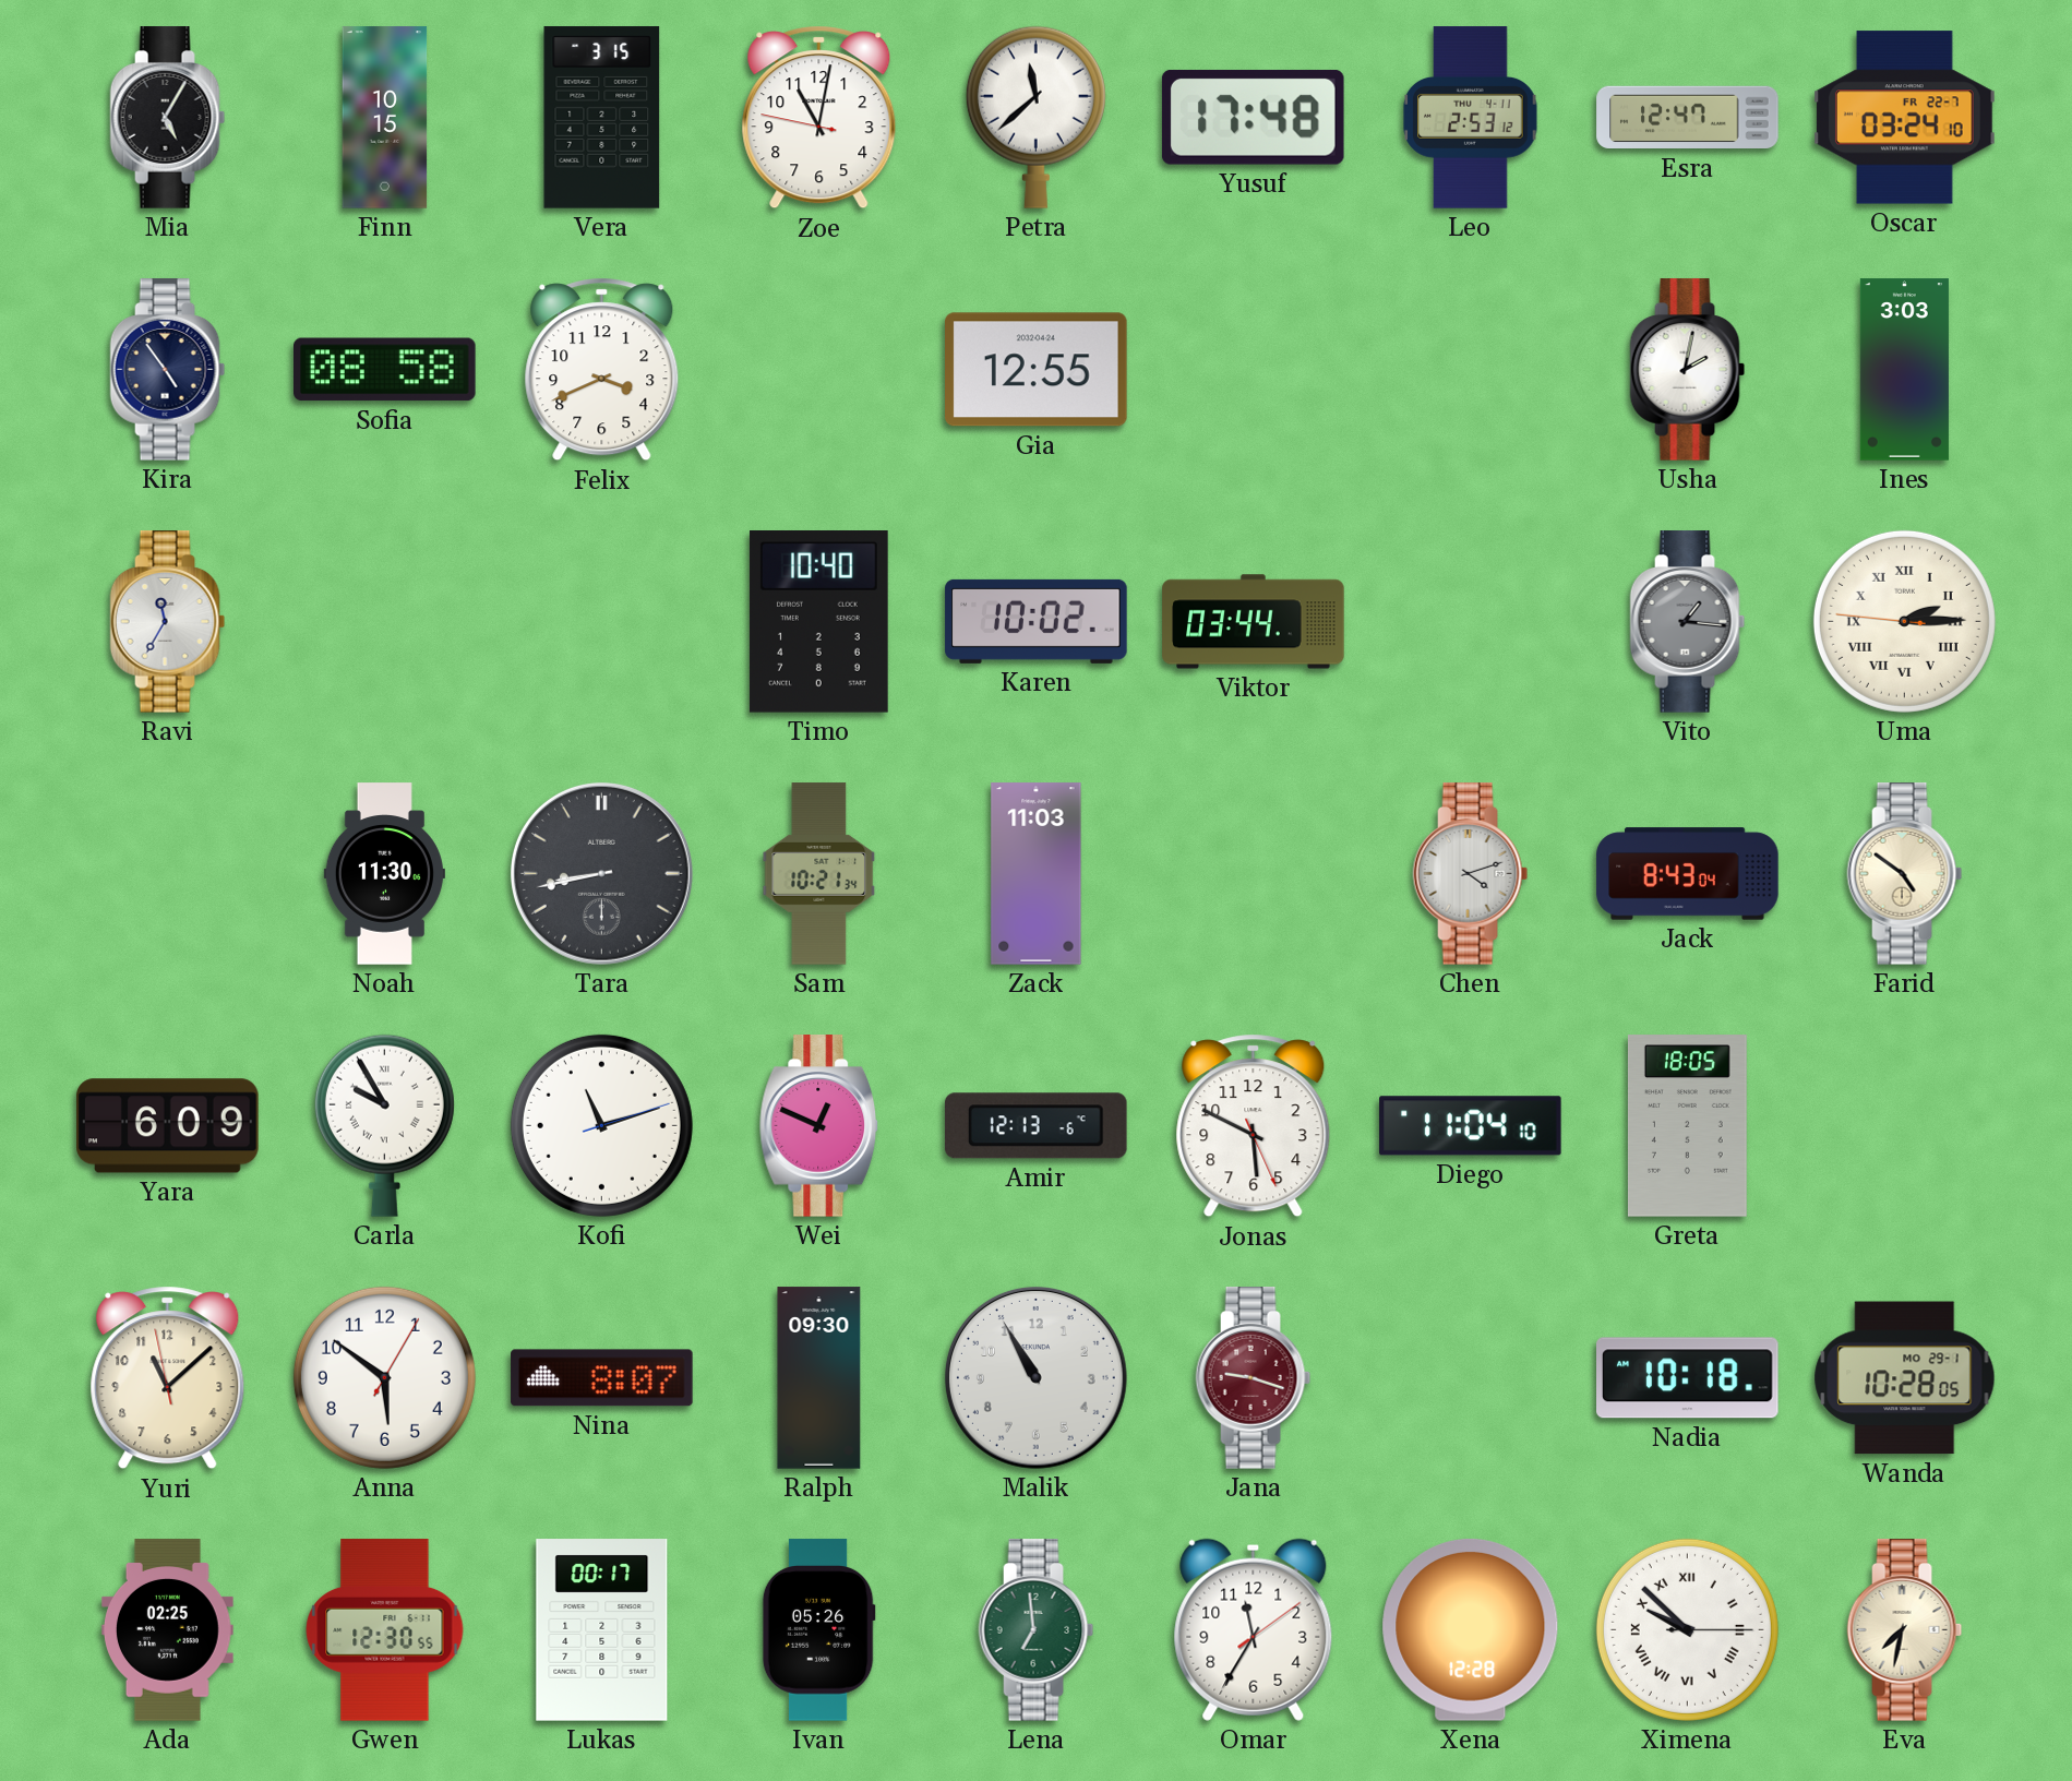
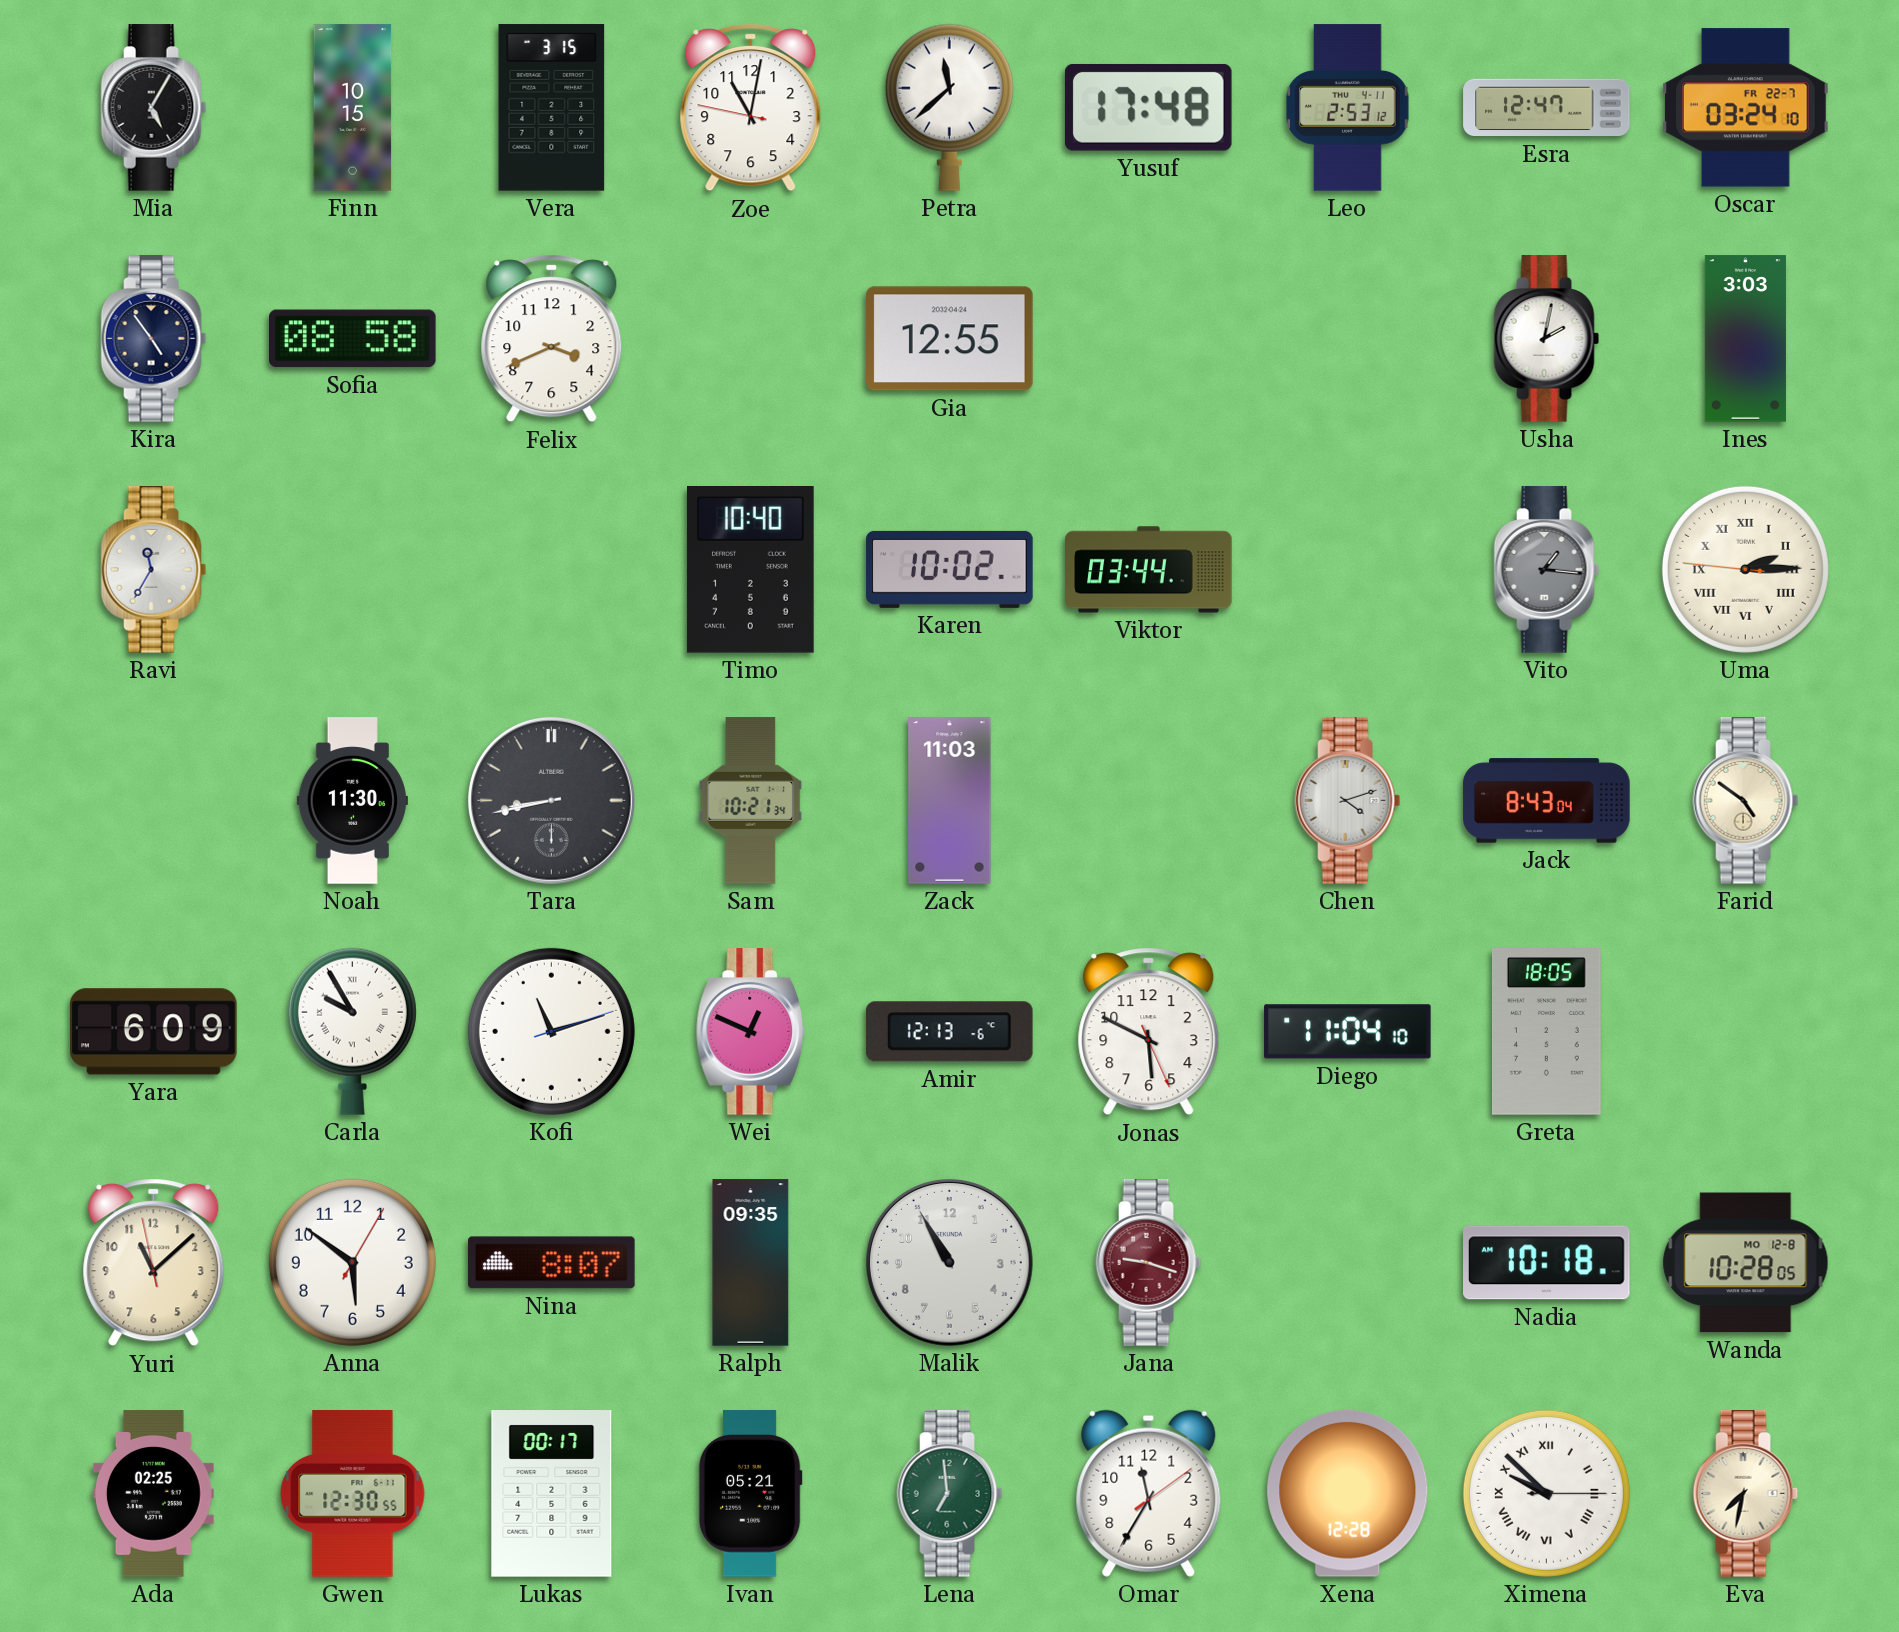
Ralph: 09:30 -> 09:35
Wanda date: MO 29-1 -> MO 12-8
Ivan: 05:26 -> 05:21
